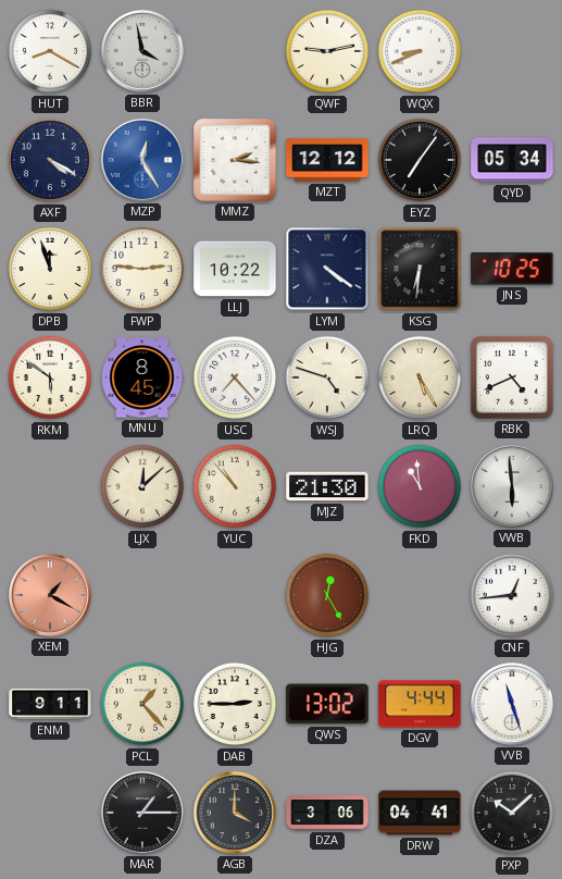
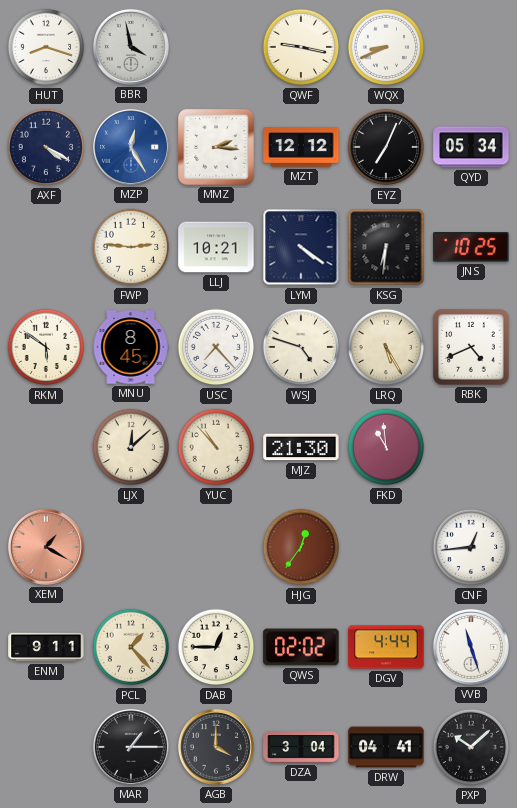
HUT: 8:20 -> 8:18
QWF: 9:13 -> 9:17
EYZ: 7:06 -> 7:04
DPB: 11:57 -> none
LLJ: 10:22 -> 10:21
VWB: 5:59 -> none
HJG: 12:25 -> 12:36
DAB: 2:45 -> 12:45
QWS: 13:02 -> 02:02
DZA: 3:06 -> 3:04
